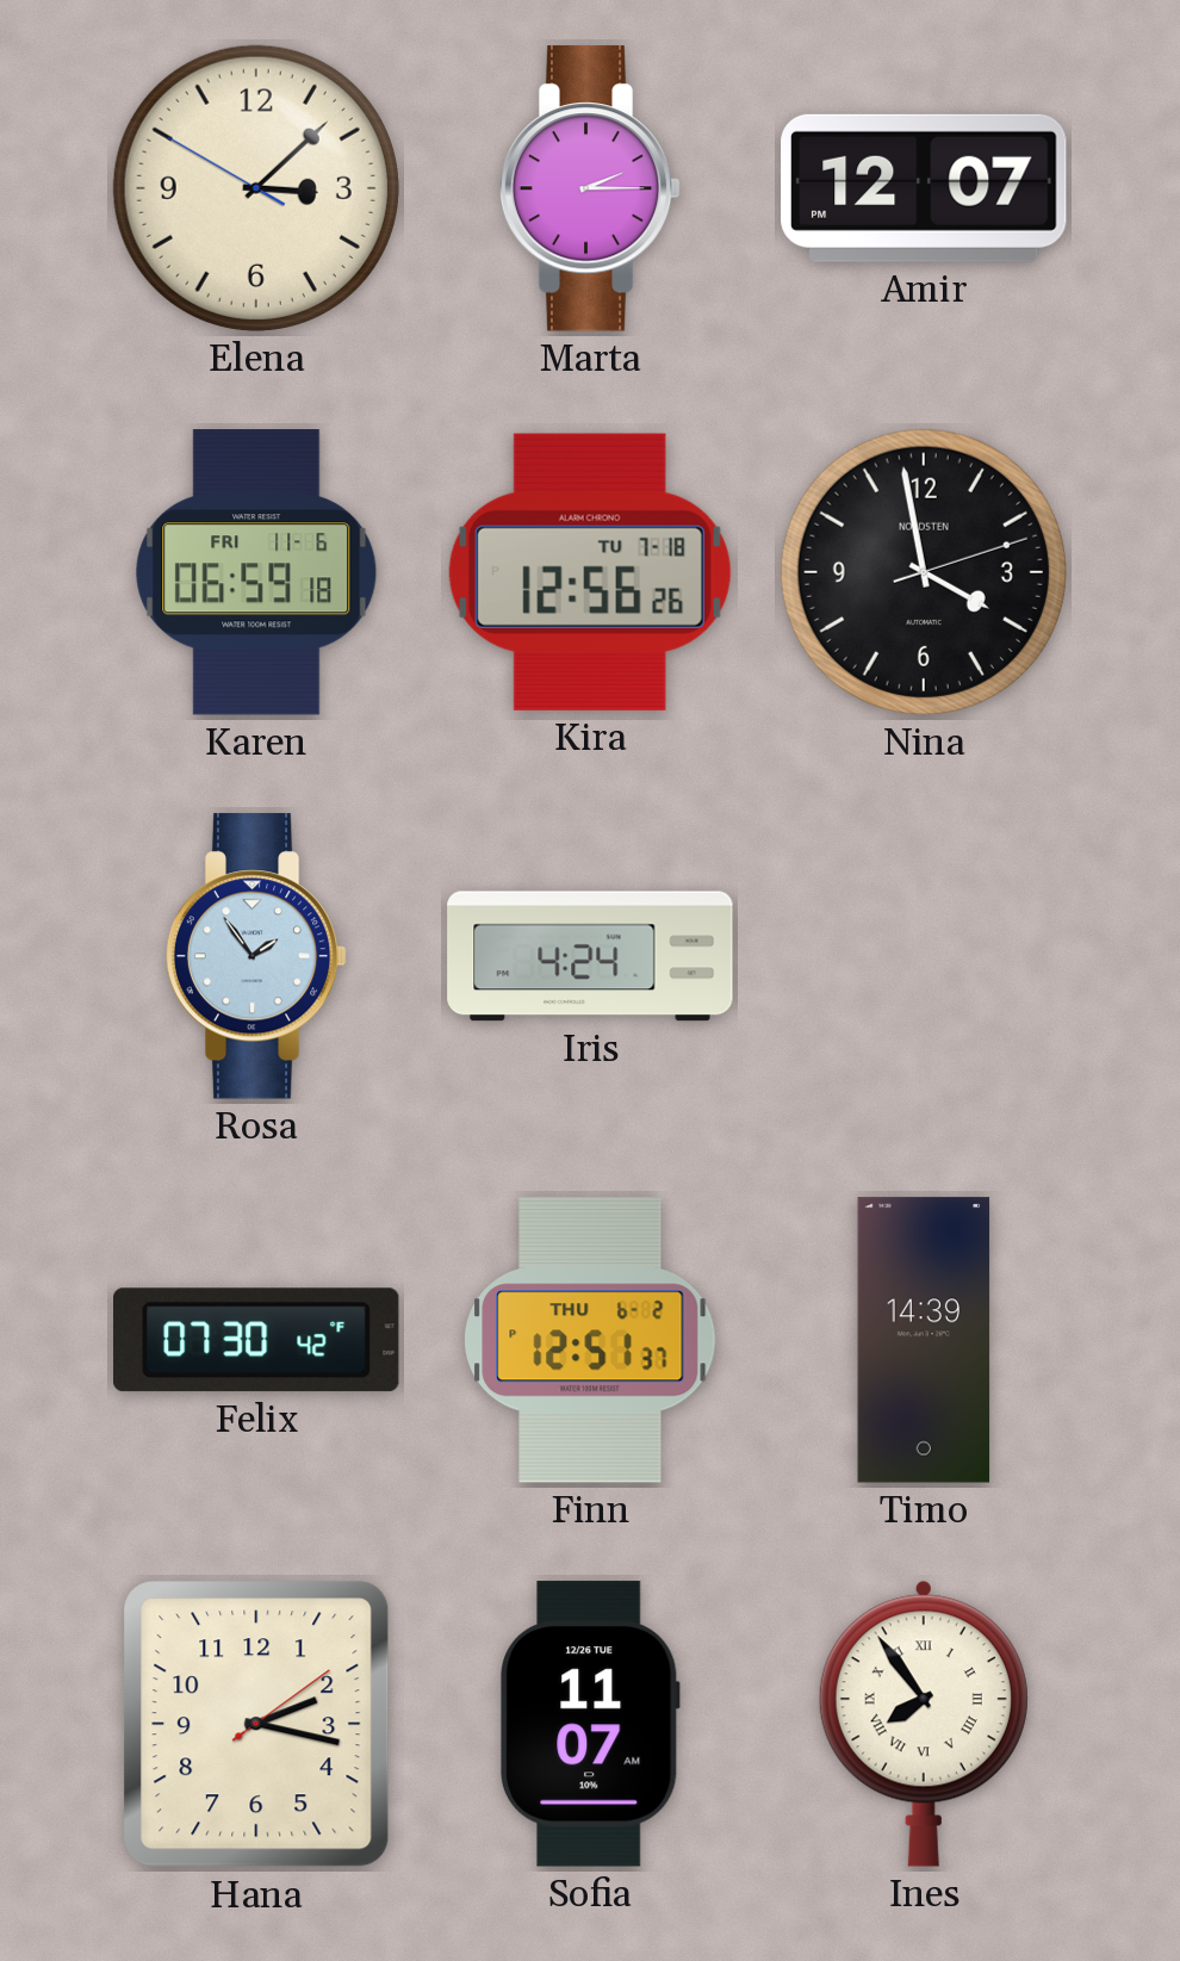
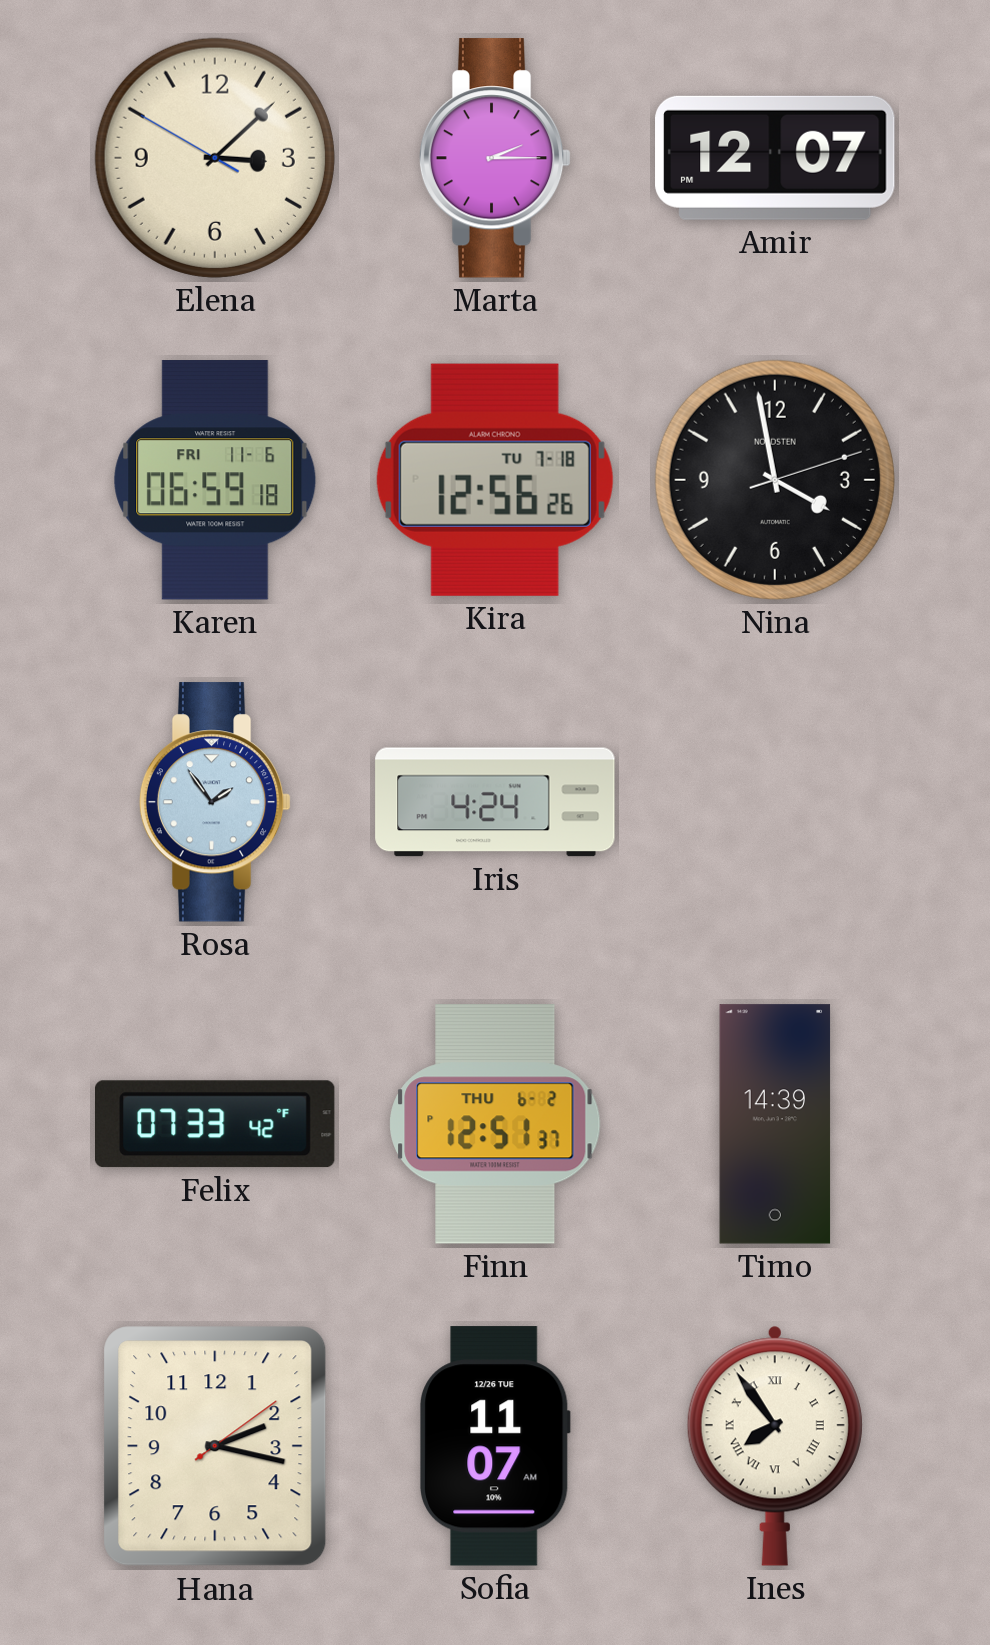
Felix: 07:30 -> 07:33
